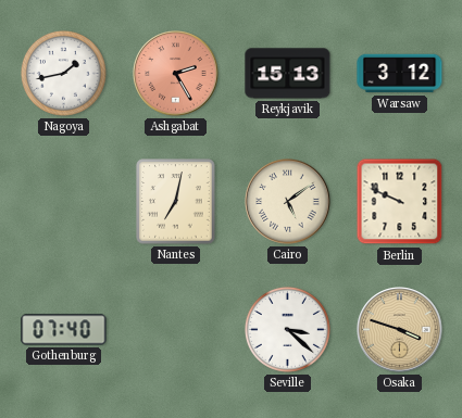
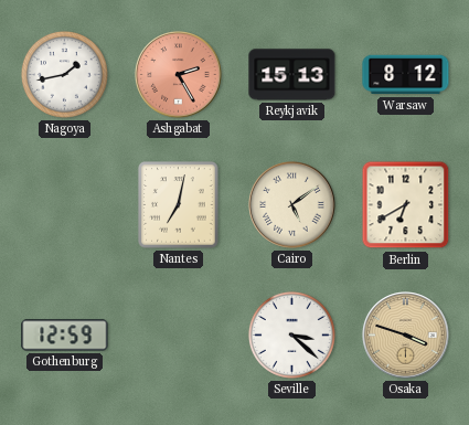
Warsaw: 3:12 -> 8:12
Berlin: 9:49 -> 6:40
Gothenburg: 07:40 -> 12:59
